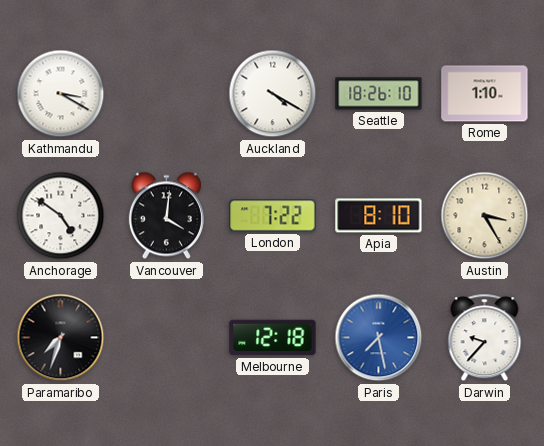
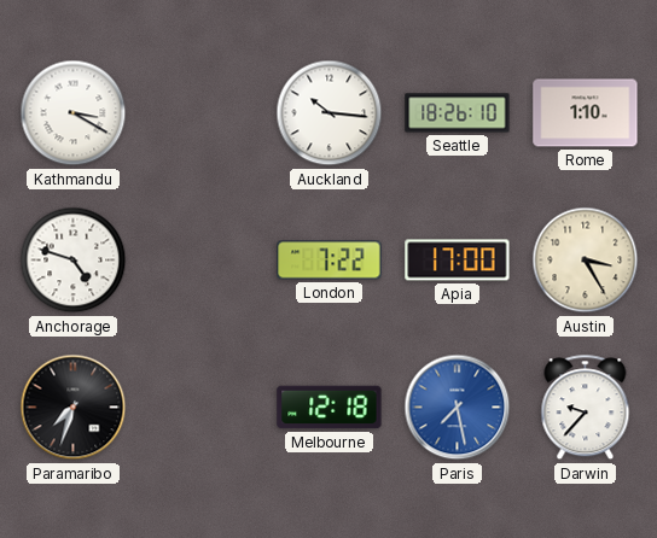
Auckland: 4:20 -> 10:16
Anchorage: 4:51 -> 4:48
Vancouver: 4:01 -> none
Apia: 8:10 -> 17:00
